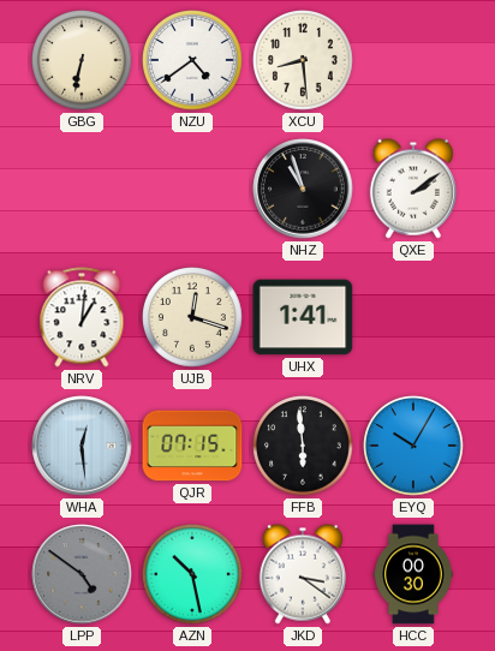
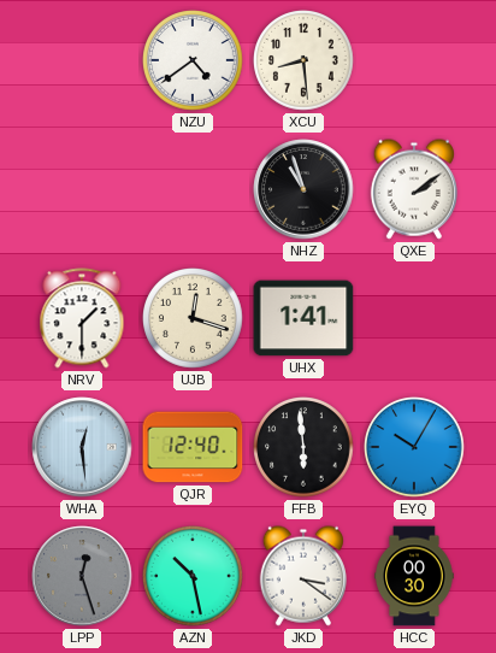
GBG: 6:32 -> none
NRV: 1:01 -> 1:30
QJR: 07:15 -> 12:40
LPP: 4:51 -> 12:27
